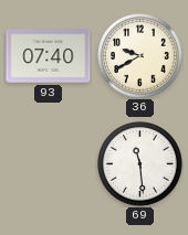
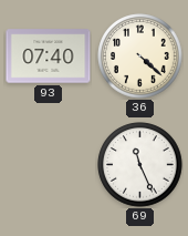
36: 9:40 -> 4:22
69: 11:29 -> 11:26
